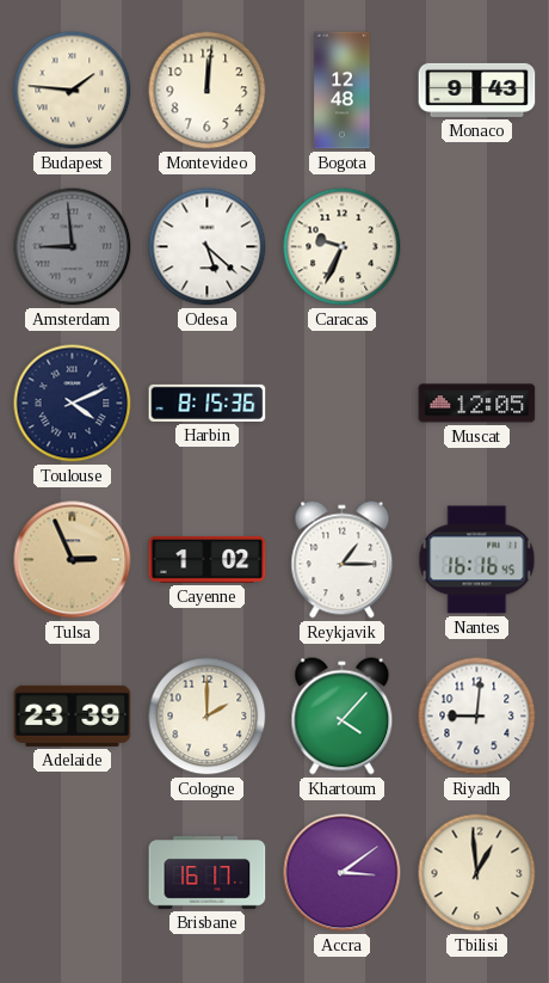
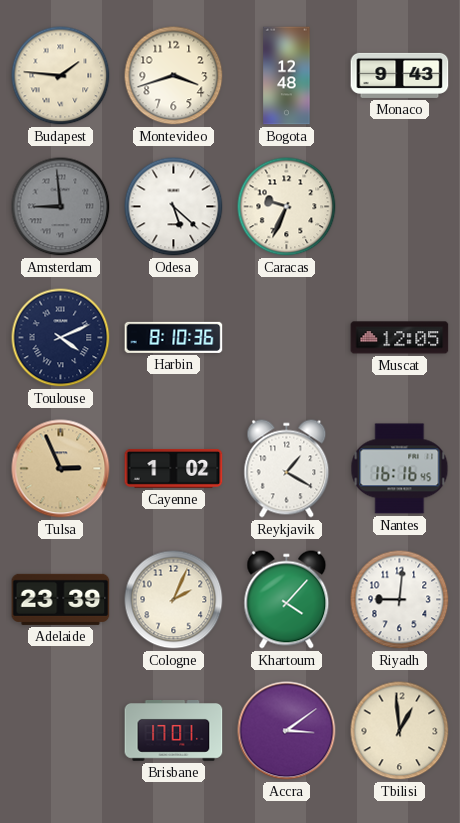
Montevideo: 12:01 -> 3:42
Harbin: 8:15 -> 8:10
Reykjavik: 1:15 -> 1:20
Cologne: 2:00 -> 2:04
Brisbane: 16:17 -> 17:01
